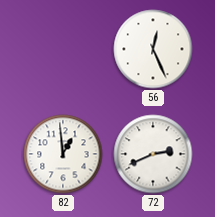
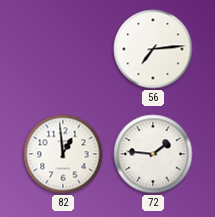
56: 12:26 -> 7:14
72: 2:41 -> 1:46
